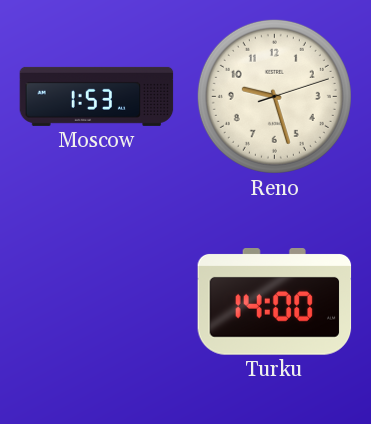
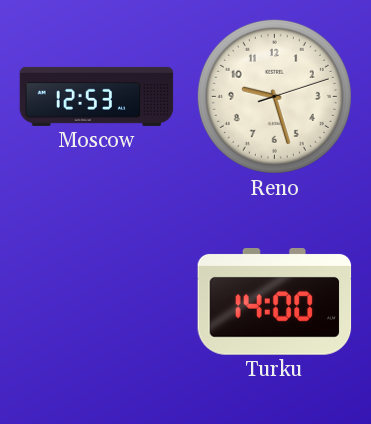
Moscow: 1:53 -> 12:53
